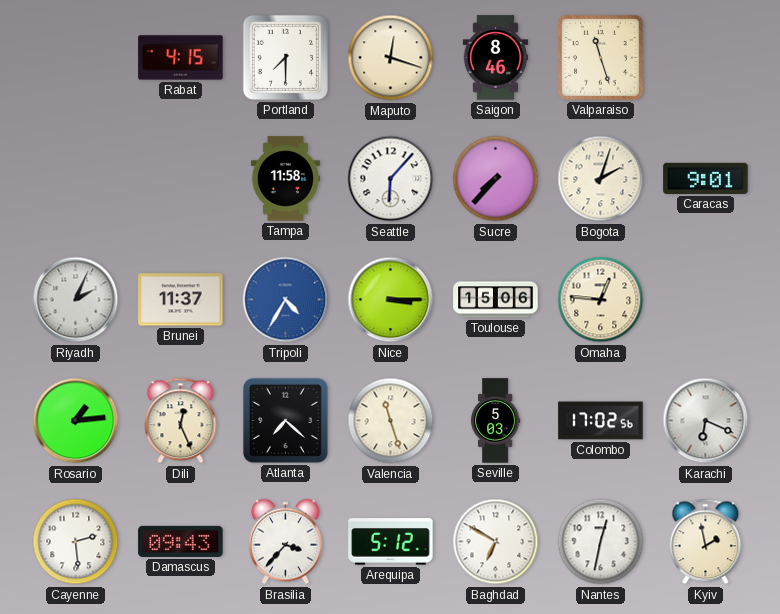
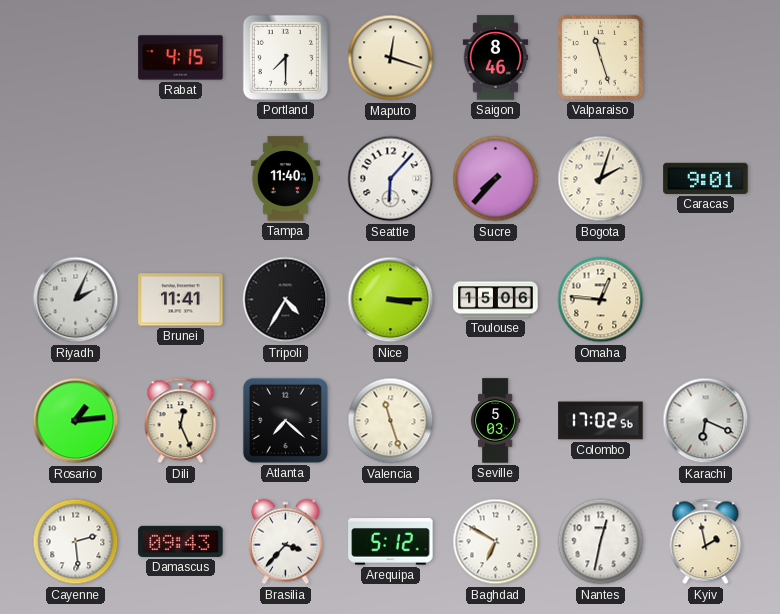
Tampa: 11:58 -> 11:40
Brunei: 11:37 -> 11:41
Tripoli dial: blue -> black
